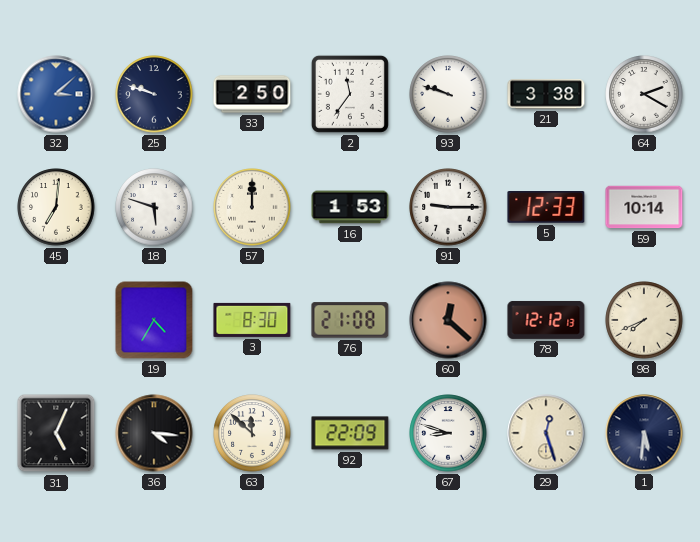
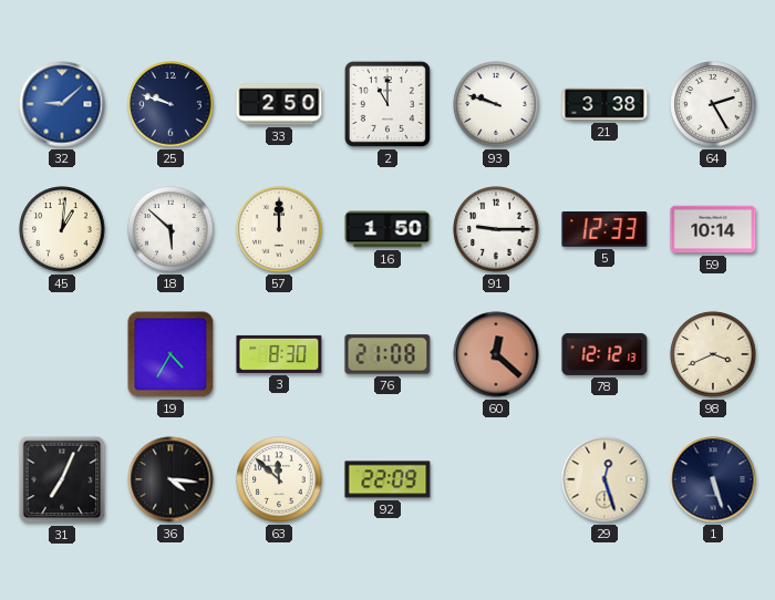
32: 3:08 -> 9:08
2: 11:36 -> 11:00
64: 2:20 -> 2:25
45: 7:01 -> 1:01
18: 5:48 -> 5:52
16: 1:53 -> 1:50
98: 7:41 -> 3:41
31: 5:04 -> 7:04
67: 8:48 -> none
1: 5:31 -> 5:27
